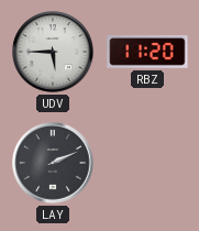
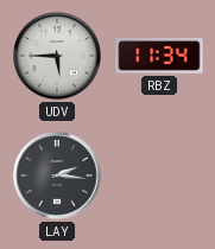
RBZ: 11:20 -> 11:34
LAY: 2:11 -> 2:16
